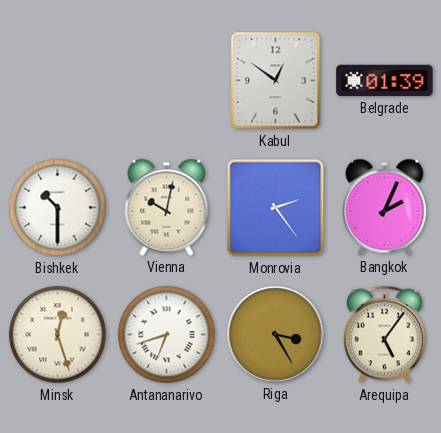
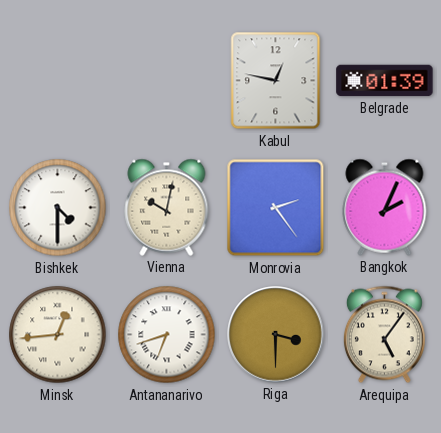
Kabul: 12:51 -> 12:47
Bishkek: 10:30 -> 4:30
Minsk: 12:27 -> 12:44
Riga: 3:25 -> 3:30
